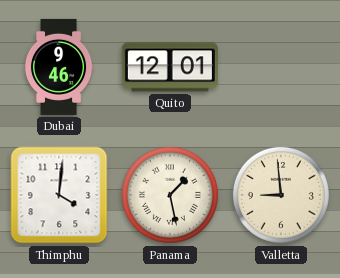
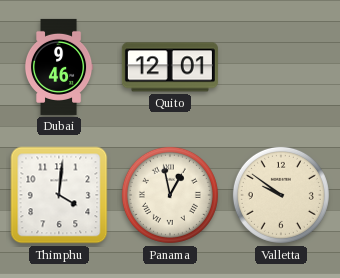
Panama: 1:28 -> 12:58
Valletta: 8:59 -> 9:51
